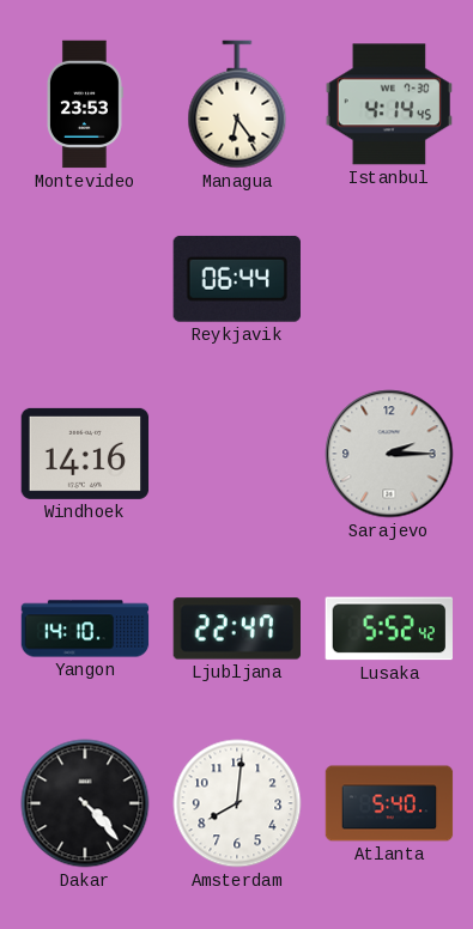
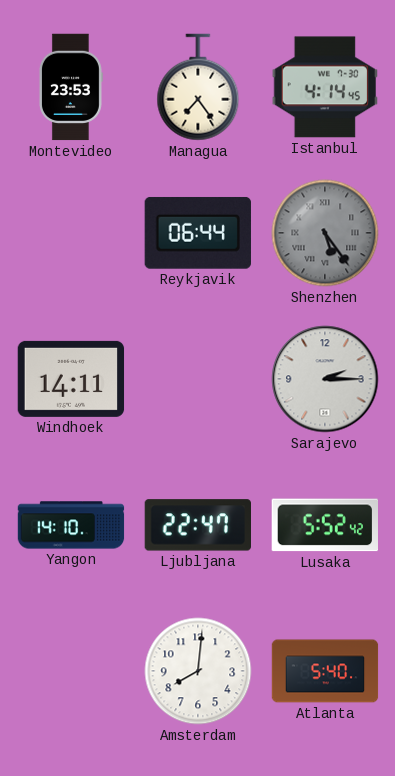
Managua: 6:24 -> 7:24
Shenzhen: none -> 5:24
Windhoek: 14:16 -> 14:11
Dakar: 4:23 -> none
